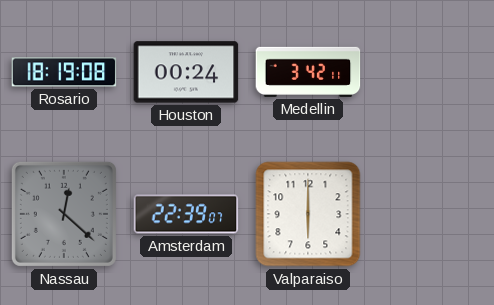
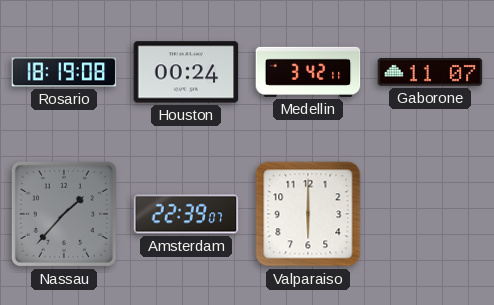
Gaborone: none -> 11:07
Nassau: 12:22 -> 1:37
